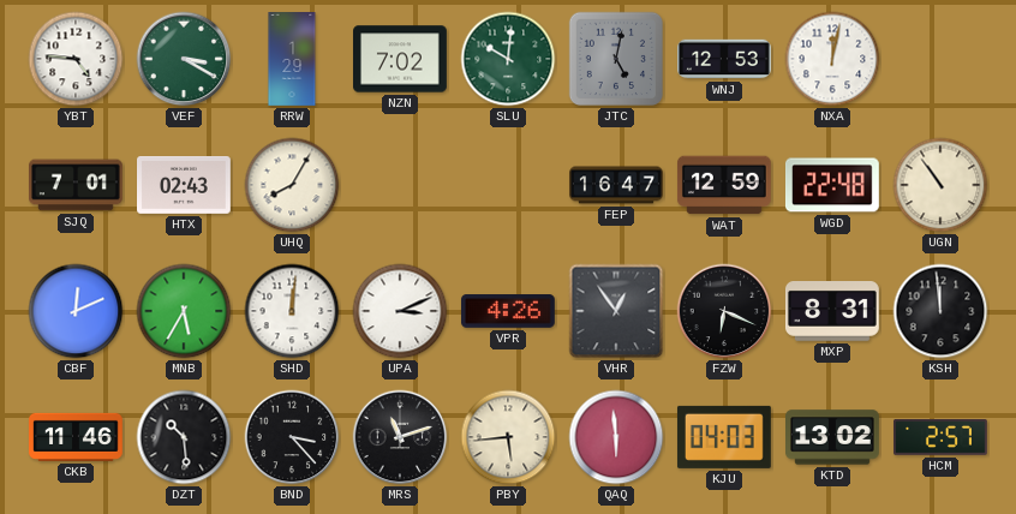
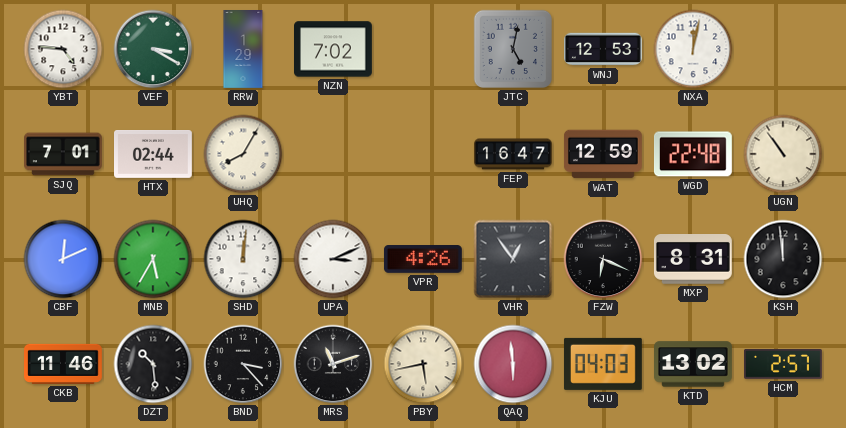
SLU: 10:01 -> none
HTX: 02:43 -> 02:44
PBY: 5:44 -> 5:43
